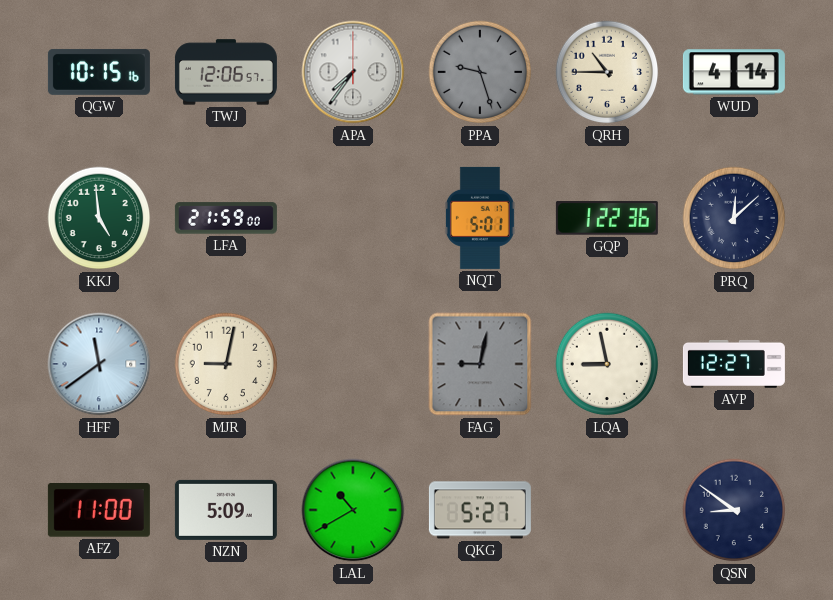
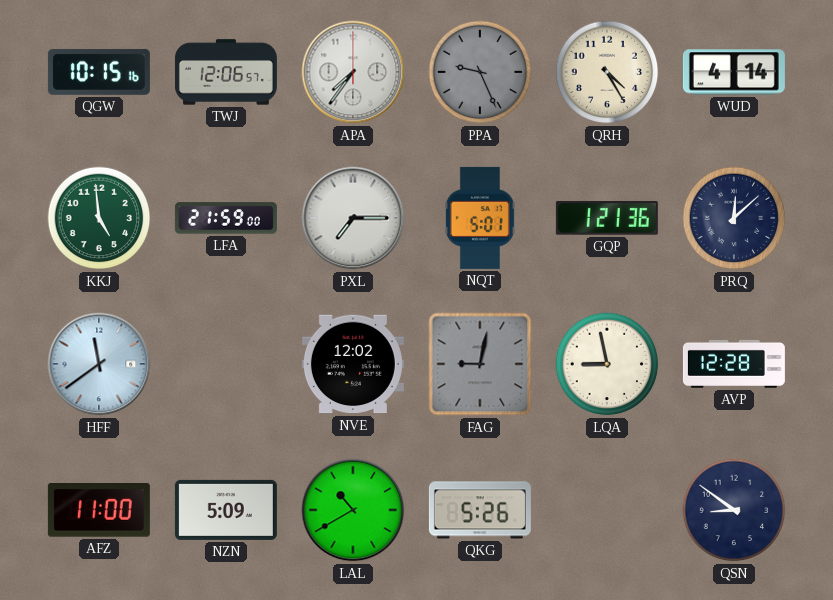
PPA: 9:27 -> 9:26
QRH: 10:45 -> 4:25
PXL: none -> 7:15
GQP: 1:22 -> 1:21
MJR: 9:02 -> none
NVE: none -> 12:02
AVP: 12:27 -> 12:28
QKG: 5:27 -> 5:26
